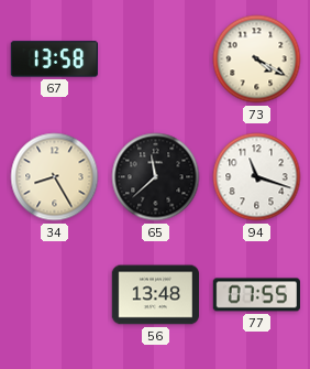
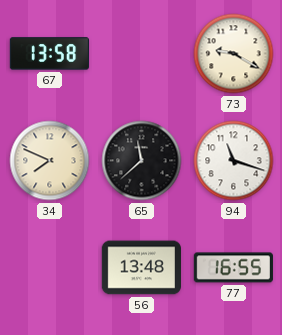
73: 4:20 -> 9:20
34: 8:25 -> 7:49
77: 07:55 -> 16:55
